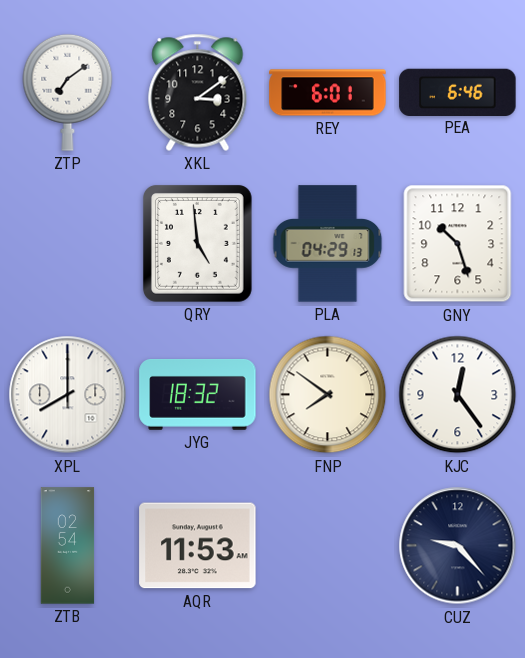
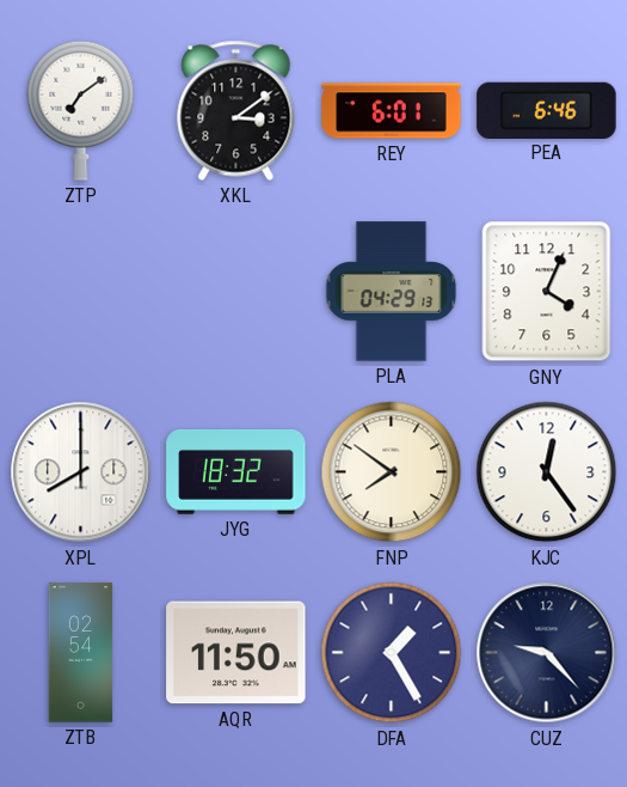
QRY: 4:59 -> none
GNY: 10:27 -> 4:04
AQR: 11:53 -> 11:50
DFA: none -> 1:25
